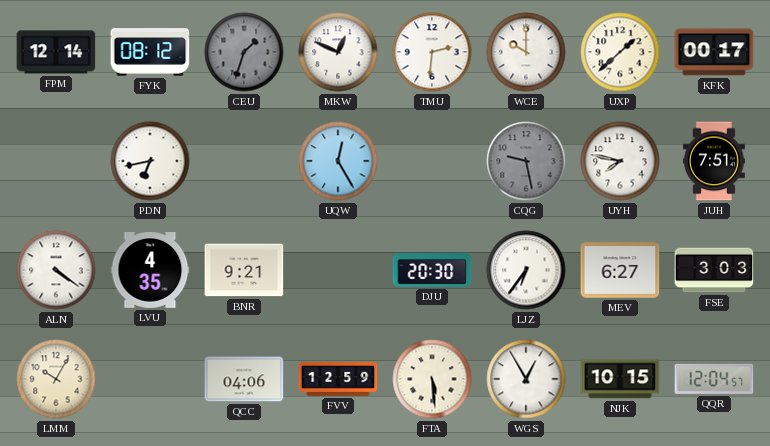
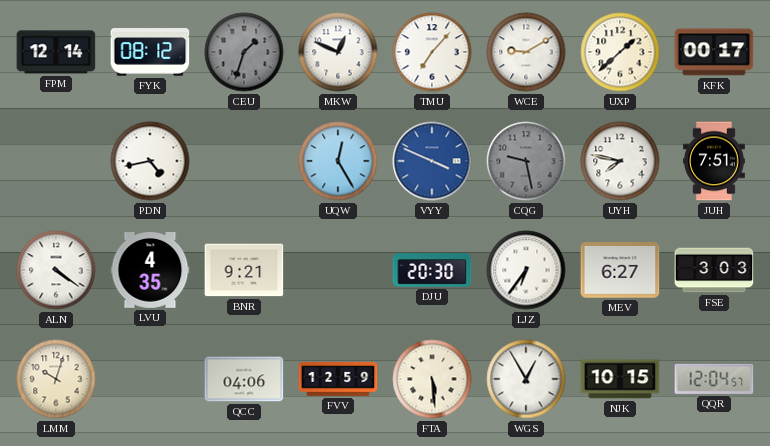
TMU: 2:31 -> 7:07
WCE: 10:00 -> 9:10
PDN: 6:43 -> 4:43
VYY: none -> 3:49
LMM: 10:05 -> 10:03
